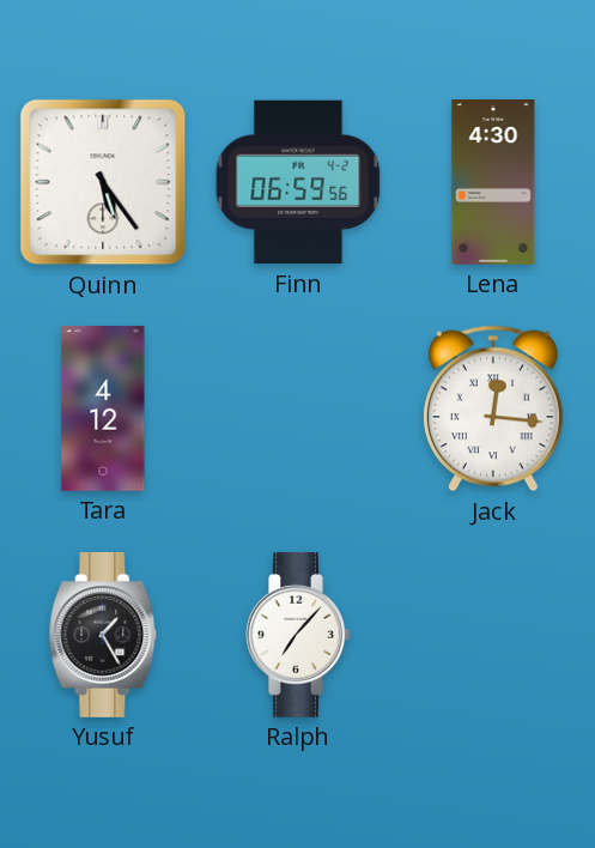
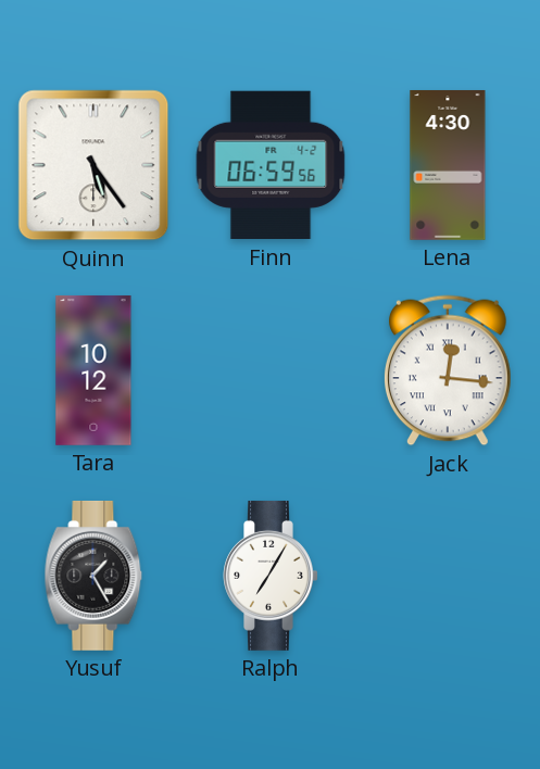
Tara: 4:12 -> 10:12
Ralph: 7:07 -> 7:05
